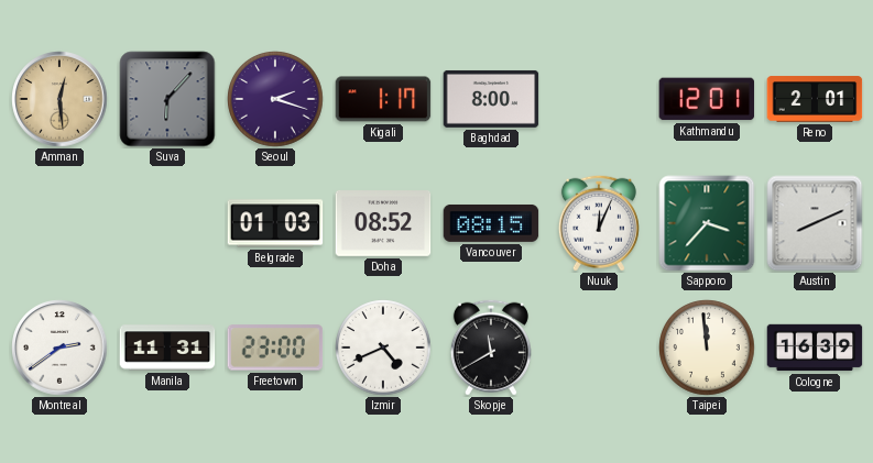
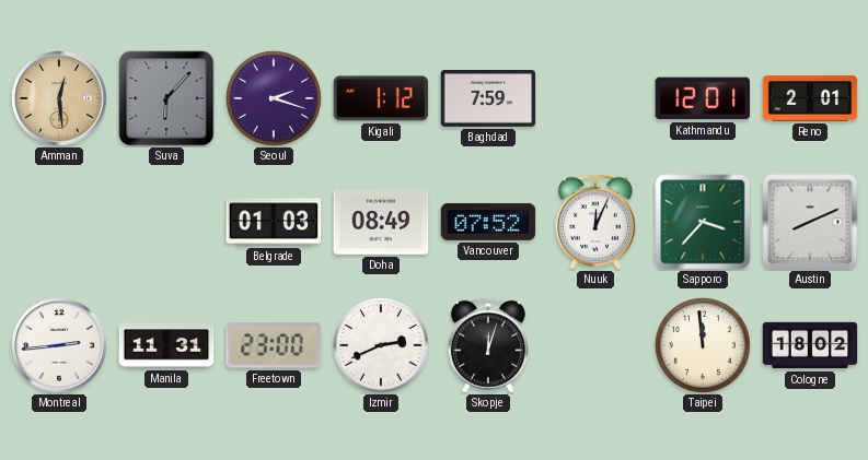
Kigali: 1:17 -> 1:12
Baghdad: 8:00 -> 7:59
Doha: 08:52 -> 08:49
Vancouver: 08:15 -> 07:52
Montreal: 2:39 -> 2:44
Izmir: 4:41 -> 2:41
Skopje: 11:40 -> 12:03
Cologne: 16:39 -> 18:02
